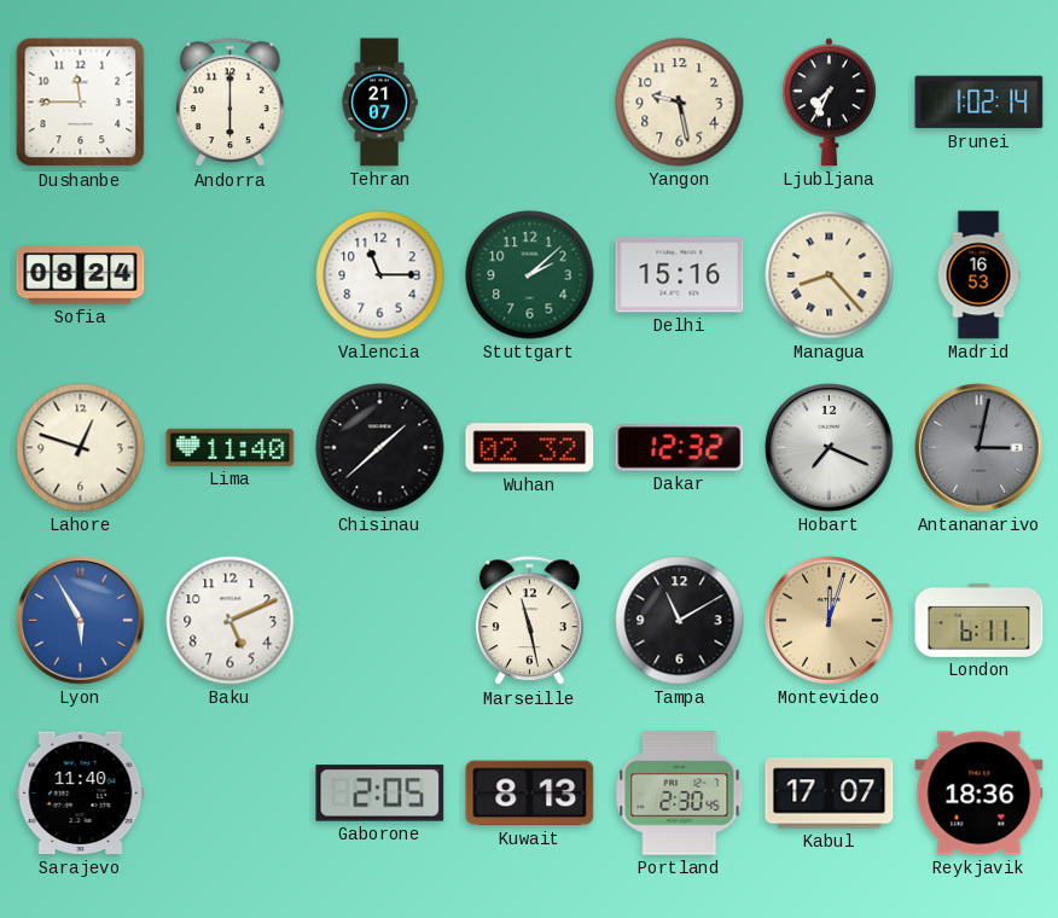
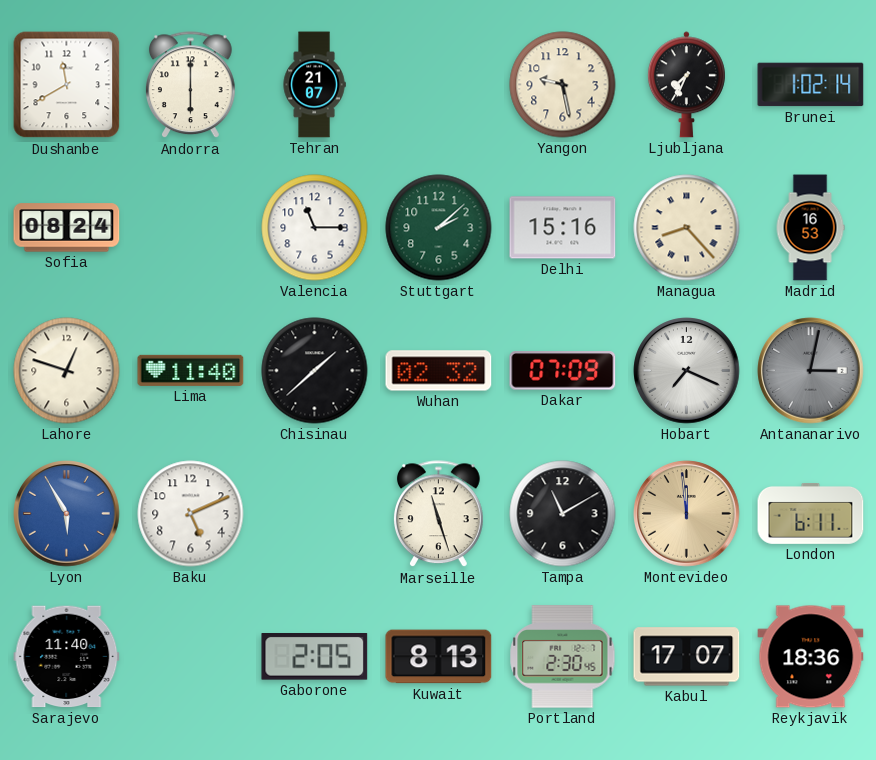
Dushanbe: 11:45 -> 11:40
Dakar: 12:32 -> 07:09
Marseille: 11:28 -> 11:27
Montevideo: 12:03 -> 11:59
